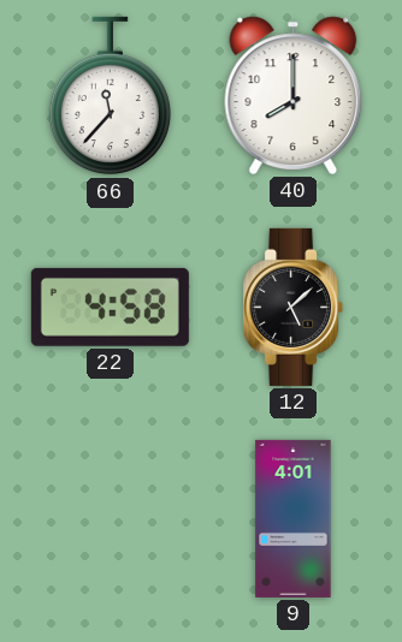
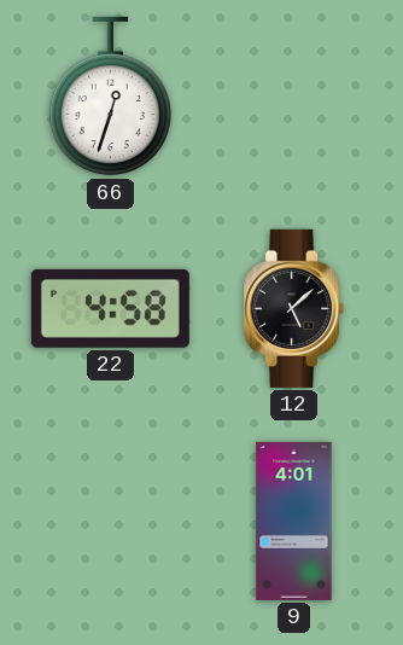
66: 11:37 -> 12:33
40: 8:00 -> none
